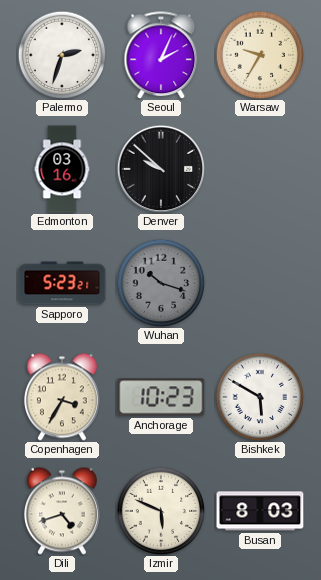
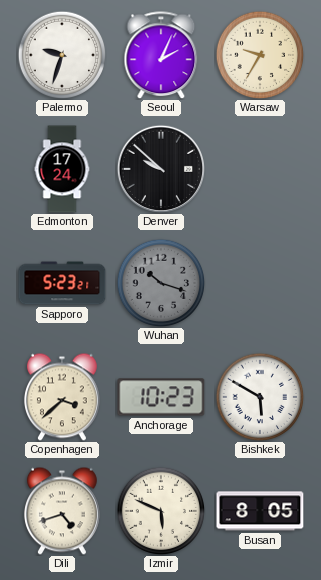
Palermo: 2:33 -> 9:33
Edmonton: 03:16 -> 17:24
Copenhagen: 3:35 -> 3:38
Busan: 8:03 -> 8:05
